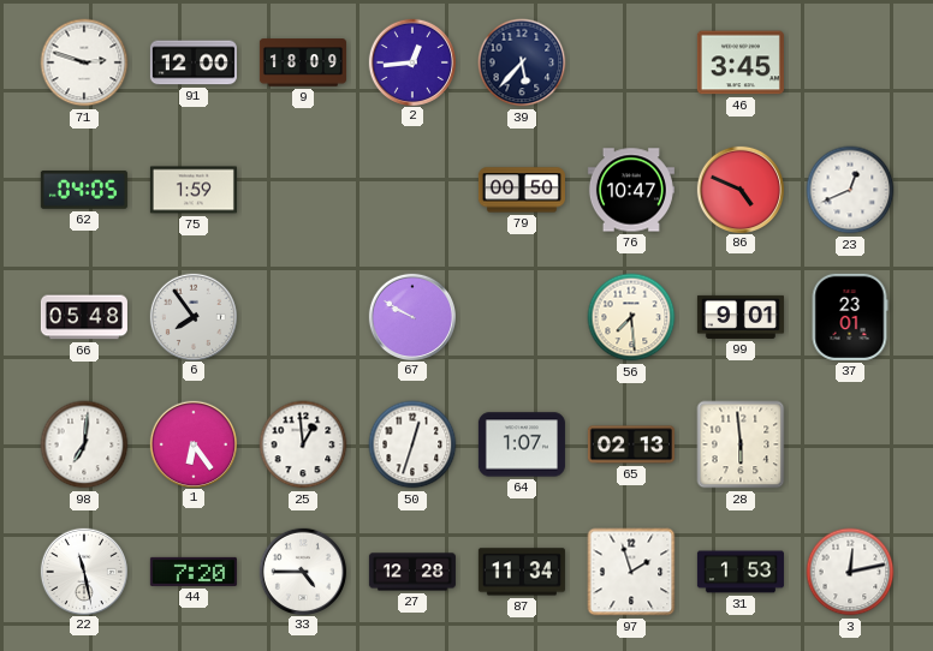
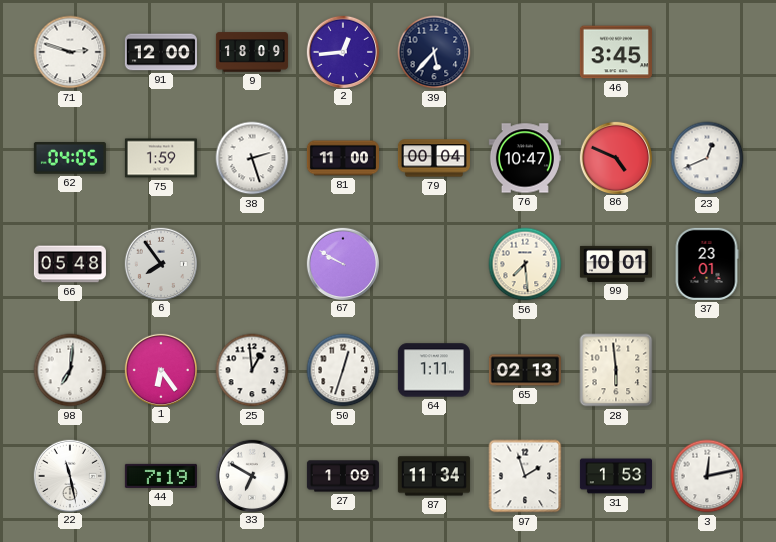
38: none -> 2:27
81: none -> 11:00
79: 00:50 -> 00:04
99: 9:01 -> 10:01
64: 1:07 -> 1:11
44: 7:20 -> 7:19
33: 4:45 -> 6:50
27: 12:28 -> 1:09
